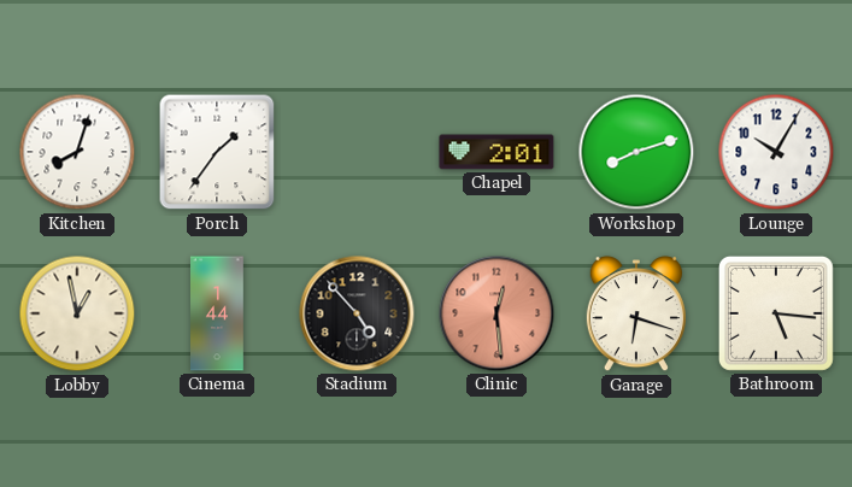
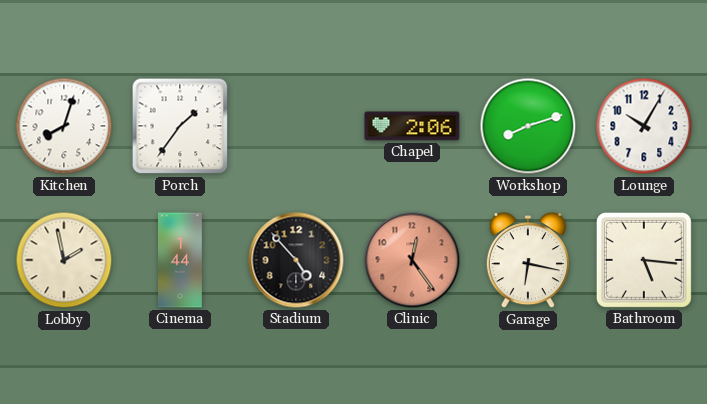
Chapel: 2:01 -> 2:06
Lobby: 12:58 -> 1:58
Clinic: 12:29 -> 12:24
Garage: 6:18 -> 6:17
